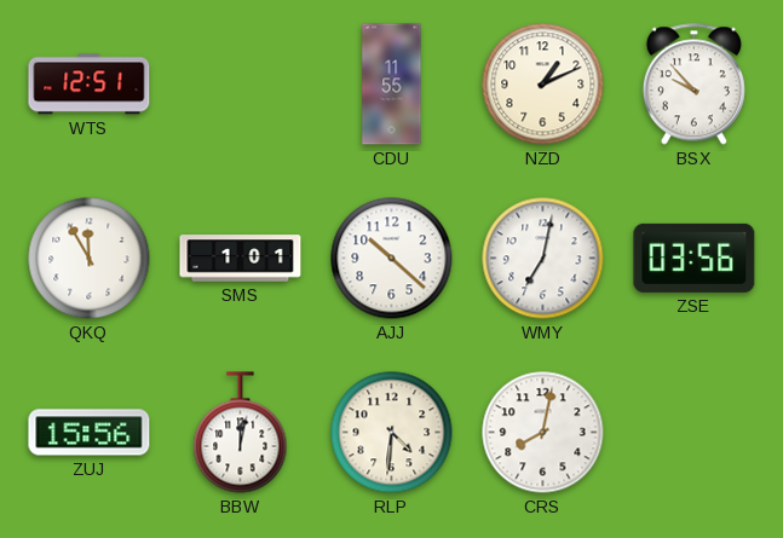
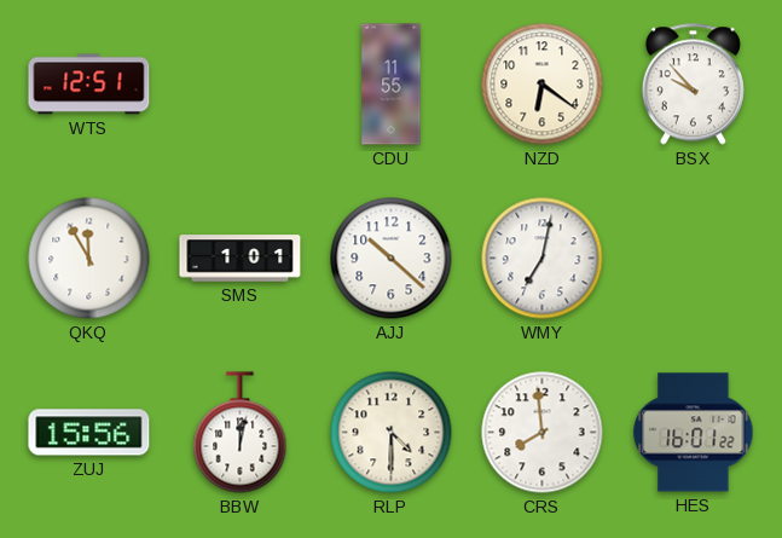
NZD: 1:11 -> 6:21
ZSE: 03:56 -> none
RLP: 4:31 -> 4:30
CRS: 8:02 -> 7:59
HES: none -> 16:01
